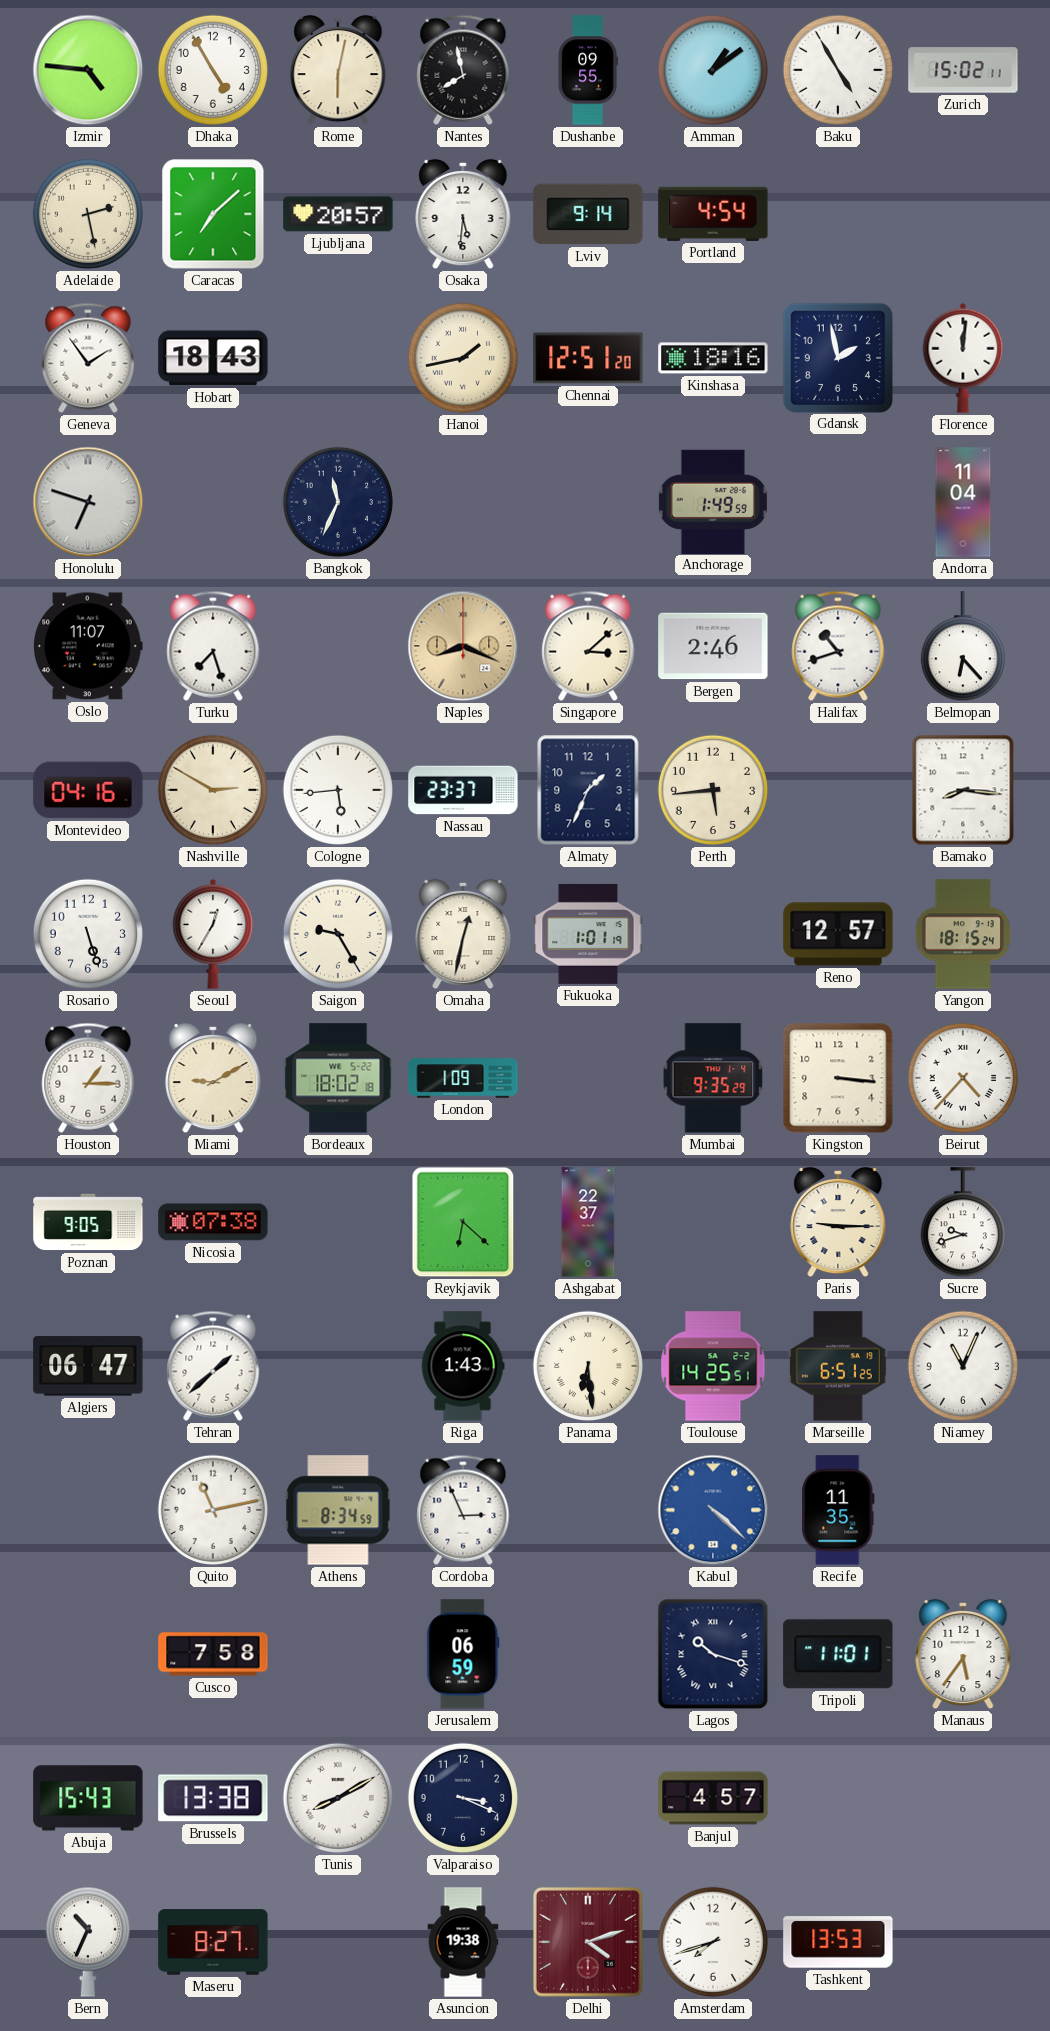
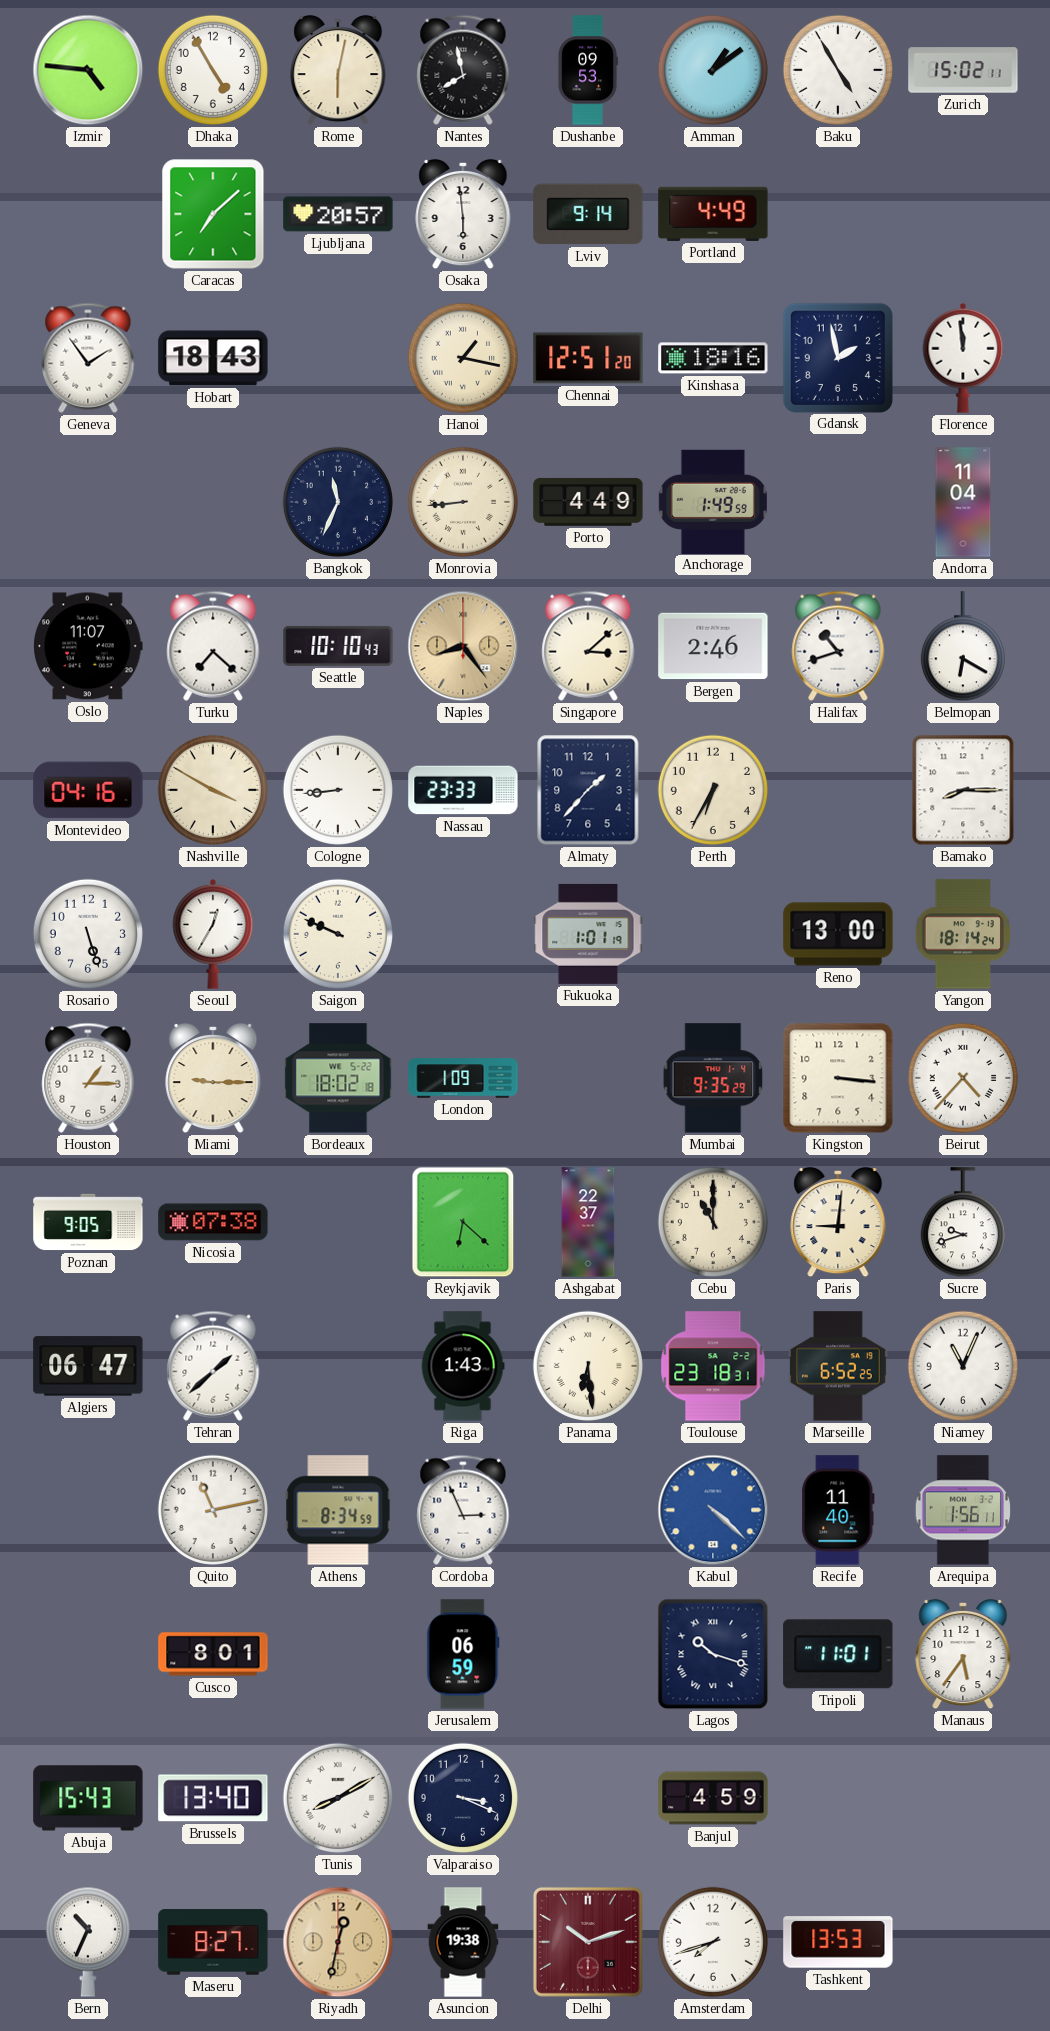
Dushanbe: 09:55 -> 09:53
Adelaide: 2:28 -> none
Osaka: 5:31 -> 5:59
Portland: 4:54 -> 4:49
Hanoi: 1:43 -> 1:17
Florence: 12:01 -> 11:59
Honolulu: 6:48 -> none
Monrovia: none -> 8:44
Porto: none -> 4:49
Turku: 7:27 -> 7:22
Seattle: none -> 10:10
Naples: 8:19 -> 8:24
Belmopan: 6:23 -> 6:20
Nashville: 2:50 -> 3:50
Cologne: 5:44 -> 8:44
Nassau: 23:37 -> 23:33
Almaty: 1:34 -> 1:37
Perth: 5:44 -> 6:35
Bamako: 8:16 -> 8:15
Saigon: 9:25 -> 9:49
Omaha: 12:32 -> none
Reno: 12:57 -> 13:00
Yangon: 18:15 -> 18:14
Miami: 9:10 -> 9:15
Cebu: none -> 11:00
Paris: 9:15 -> 9:01
Toulouse: 14:25 -> 23:18
Marseille: 6:51 -> 6:52
Recife: 11:35 -> 11:40
Arequipa: none -> 1:56
Cusco: 7:58 -> 8:01
Brussels: 13:38 -> 13:40
Banjul: 4:57 -> 4:59
Riyadh: none -> 12:32
Delhi: 4:12 -> 10:12
